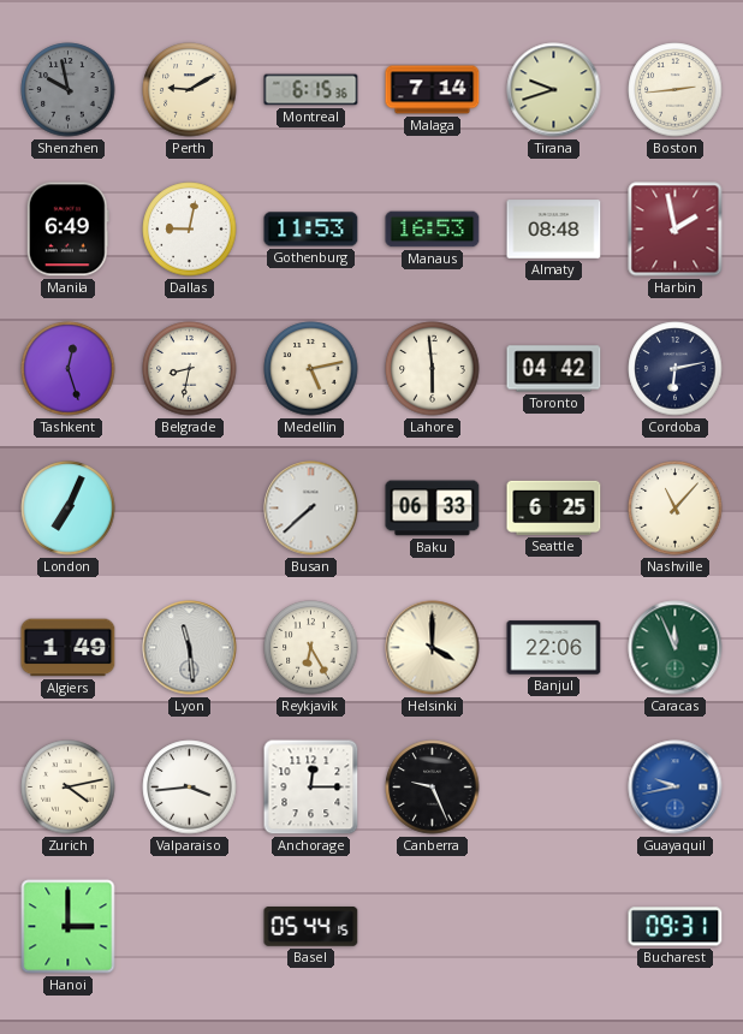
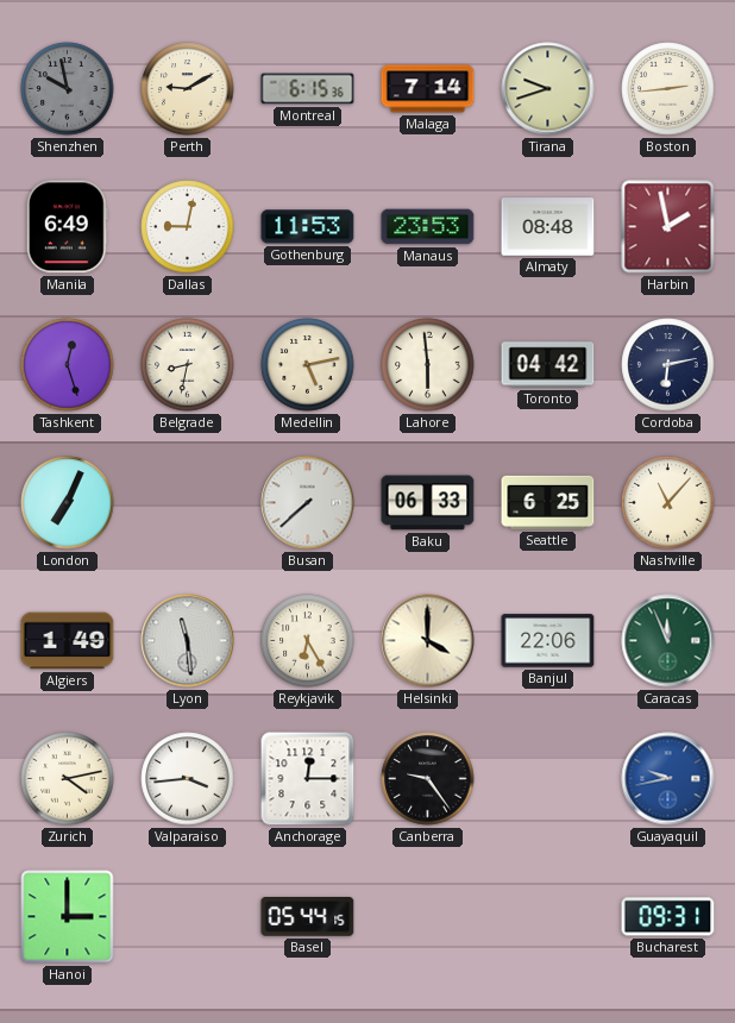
Manaus: 16:53 -> 23:53
Canberra: 9:26 -> 9:24
